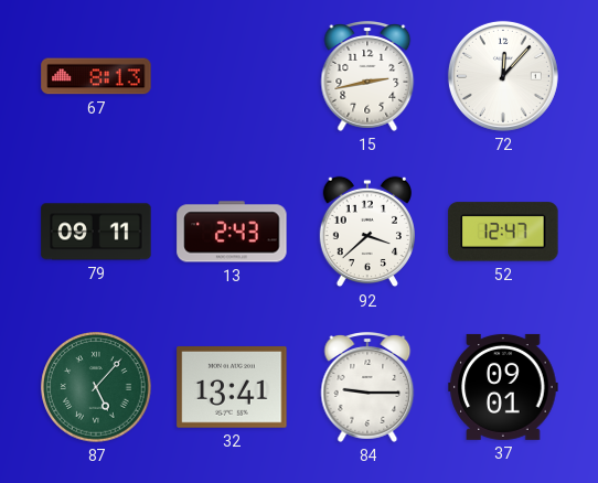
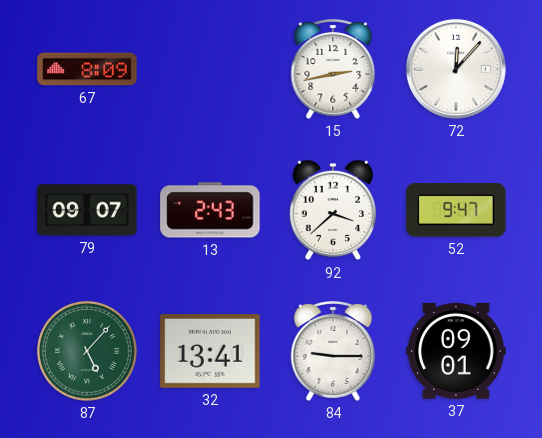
67: 8:13 -> 8:09
79: 09:11 -> 09:07
52: 12:47 -> 9:47
